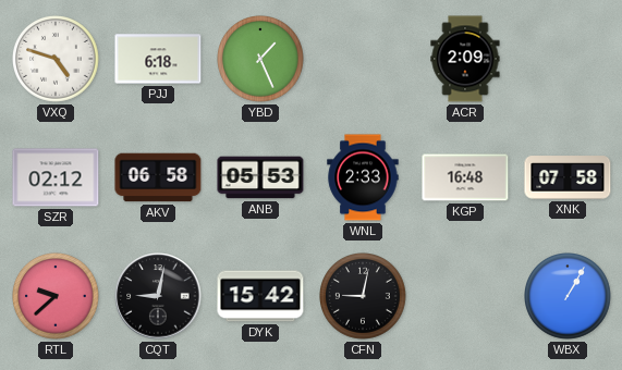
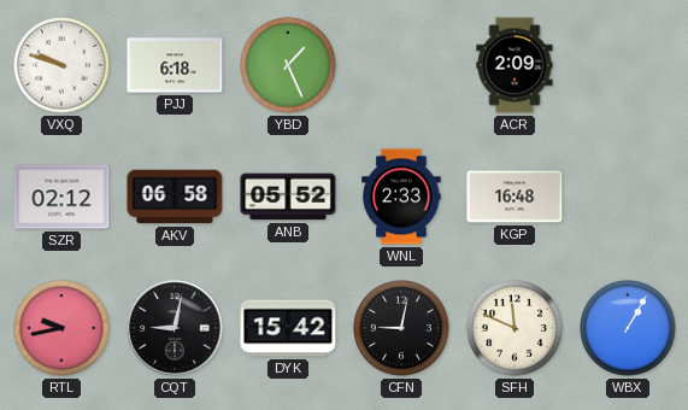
VXQ: 4:48 -> 9:48
ANB: 05:53 -> 05:52
XNK: 07:58 -> none
RTL: 9:38 -> 9:43
SFH: none -> 11:49
